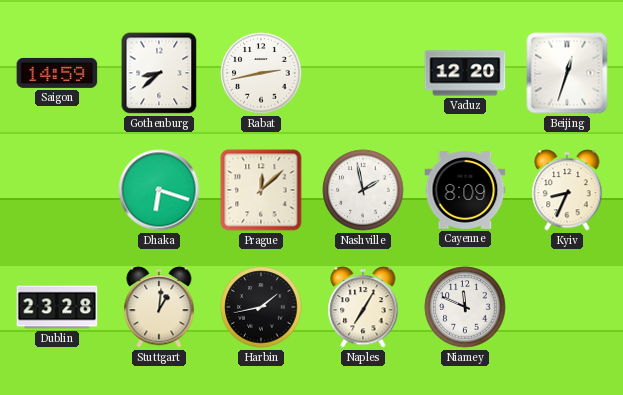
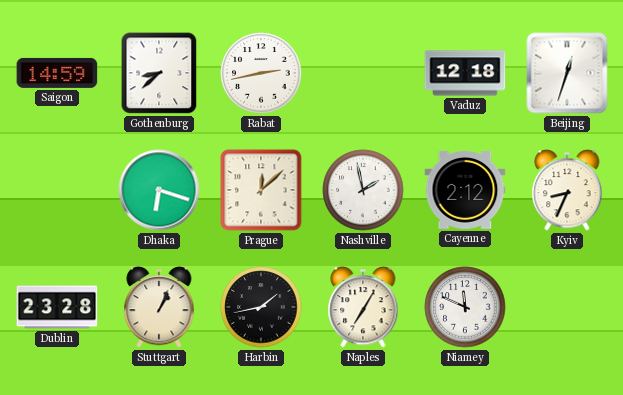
Vaduz: 12:20 -> 12:18
Cayenne: 8:09 -> 2:12
Stuttgart: 1:01 -> 1:04
